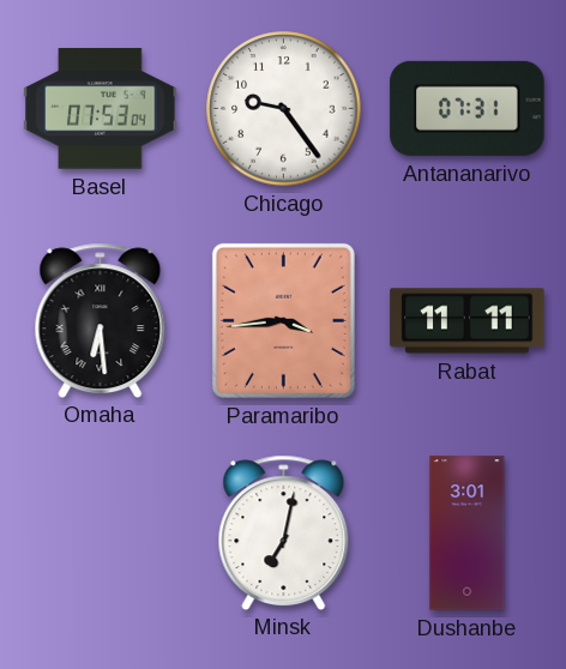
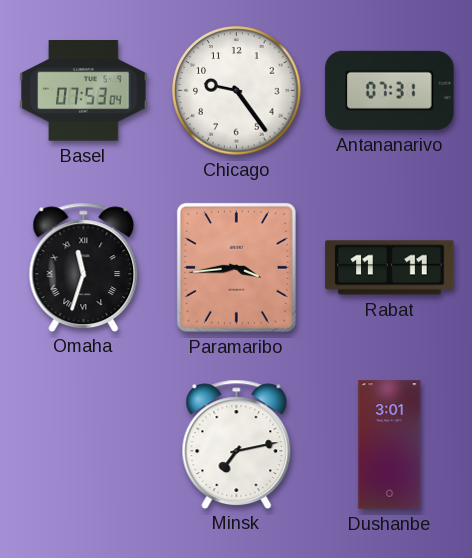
Omaha: 6:29 -> 11:33
Minsk: 7:02 -> 7:13
